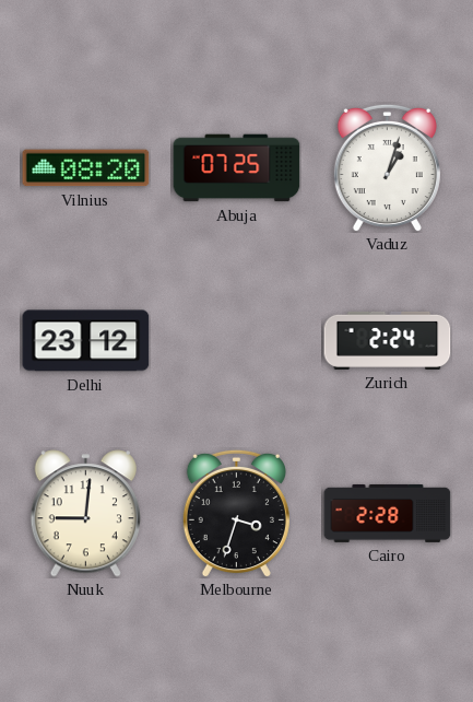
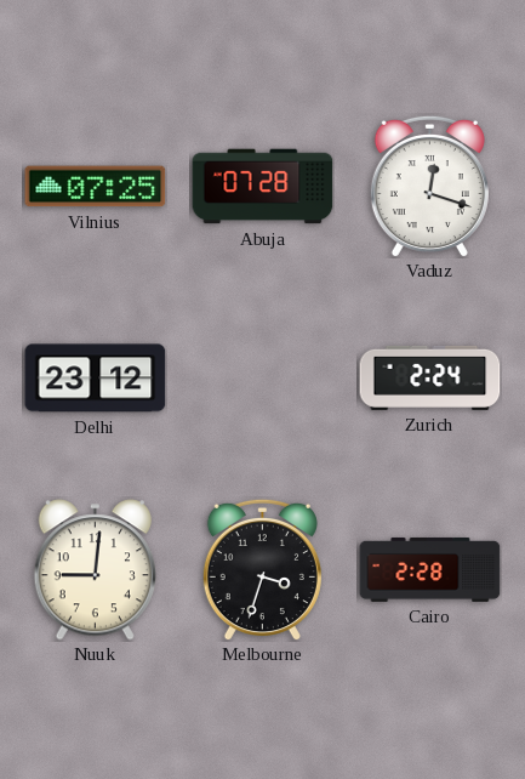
Vilnius: 08:20 -> 07:25
Abuja: 07:25 -> 07:28
Vaduz: 1:03 -> 12:18
